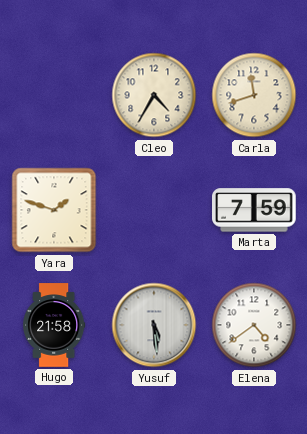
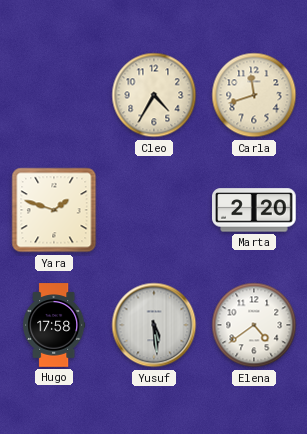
Marta: 7:59 -> 2:20
Hugo: 21:58 -> 17:58
